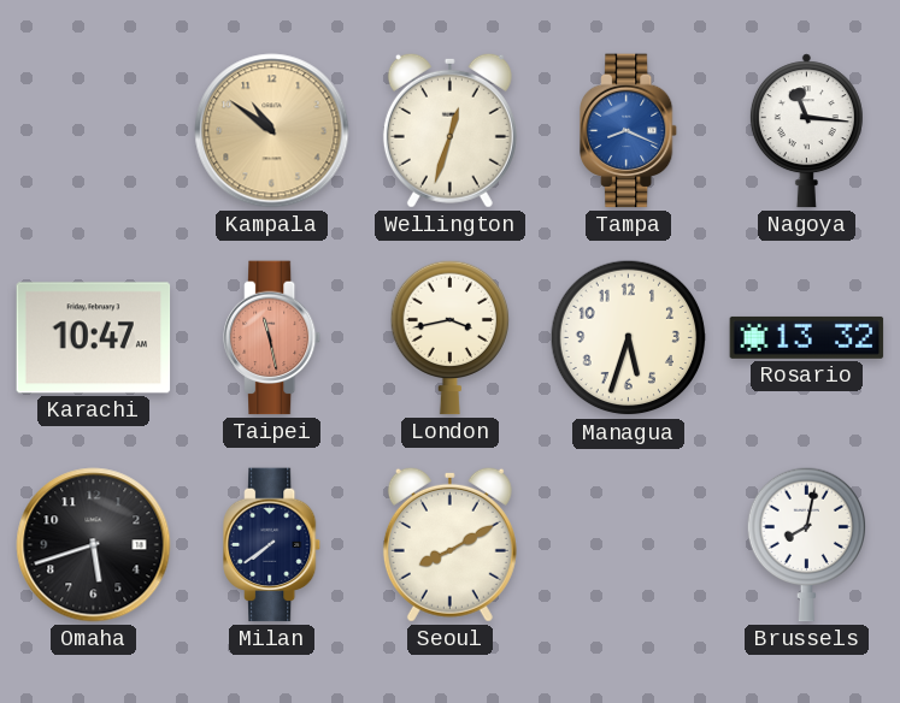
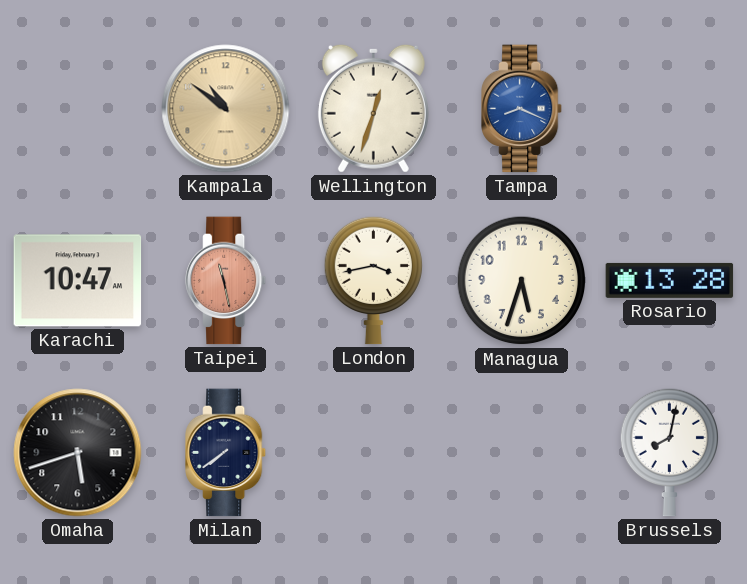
Nagoya: 11:16 -> none
Rosario: 13:32 -> 13:28
Seoul: 8:10 -> none
